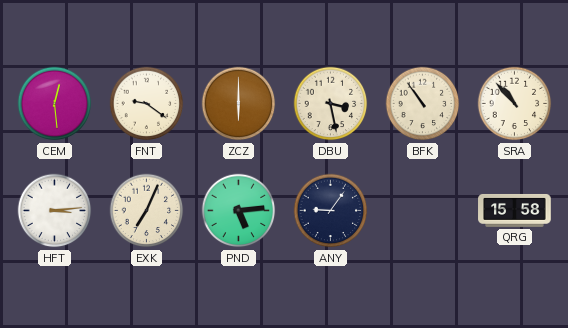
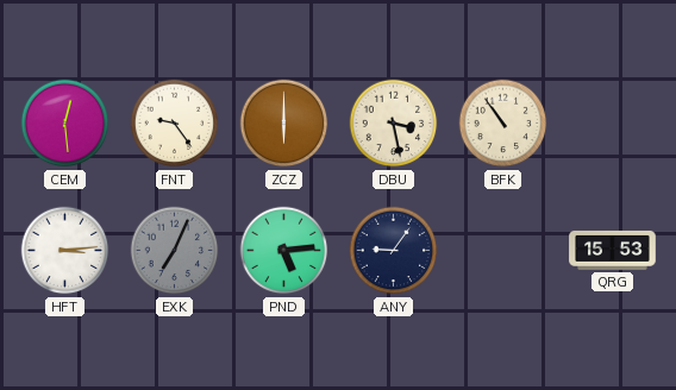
FNT: 9:21 -> 9:24
SRA: 10:53 -> none
EXK dial: cream -> grey
QRG: 15:58 -> 15:53
